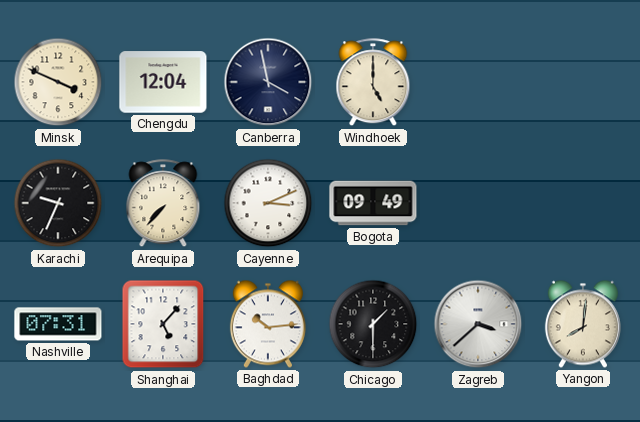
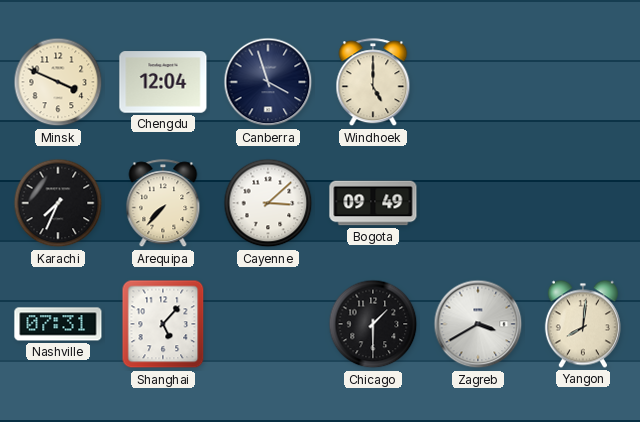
Canberra: 3:58 -> 3:57
Karachi: 9:34 -> 7:34
Cayenne: 3:11 -> 3:08
Baghdad: 10:14 -> none
Zagreb: 3:38 -> 3:40
